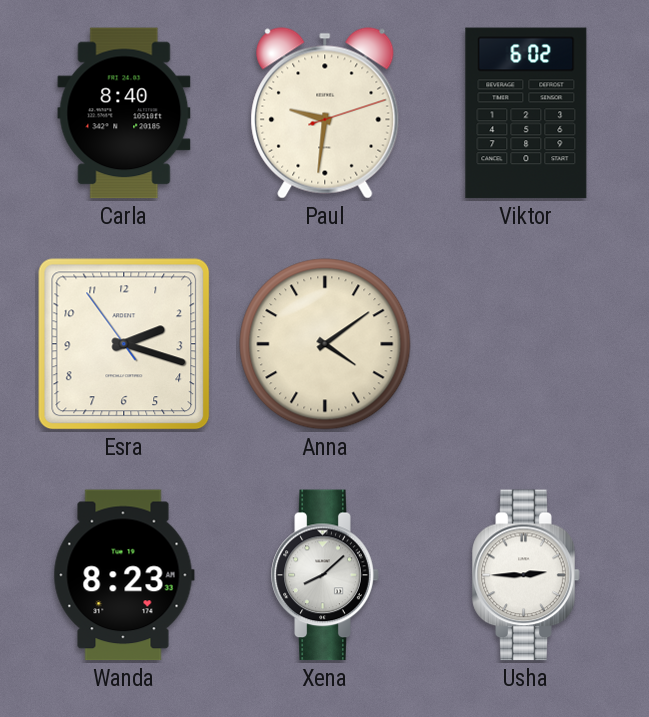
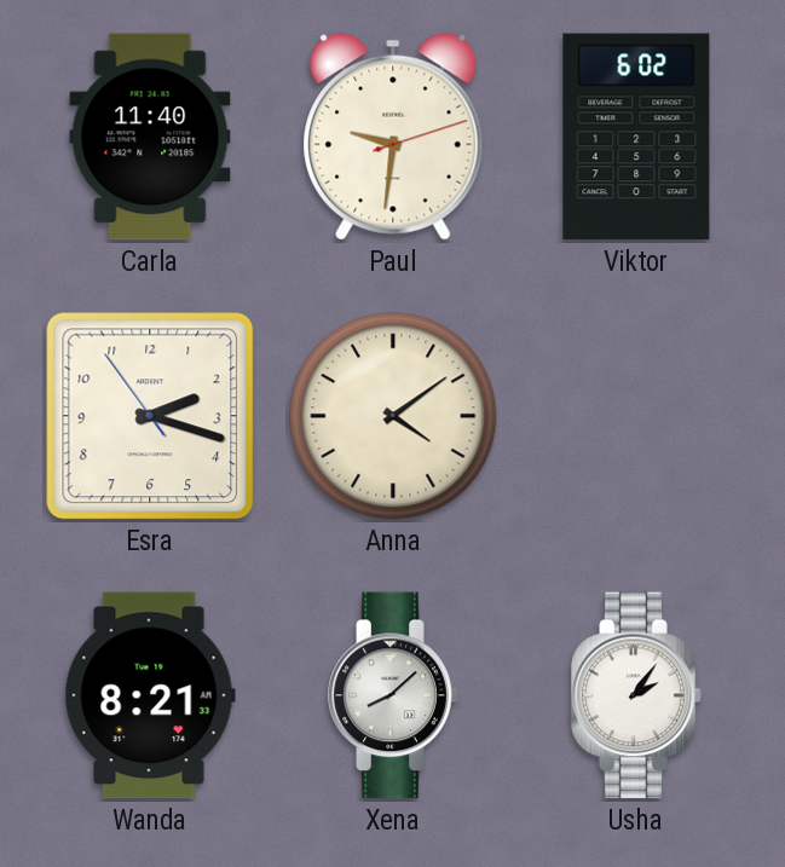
Carla: 8:40 -> 11:40
Wanda: 8:23 -> 8:21
Usha: 2:45 -> 2:06
